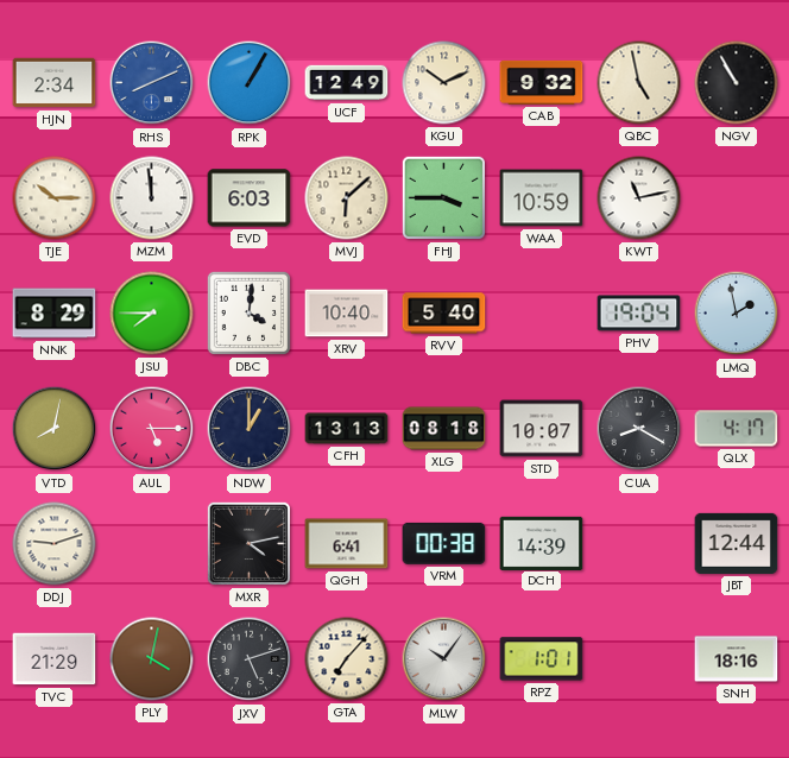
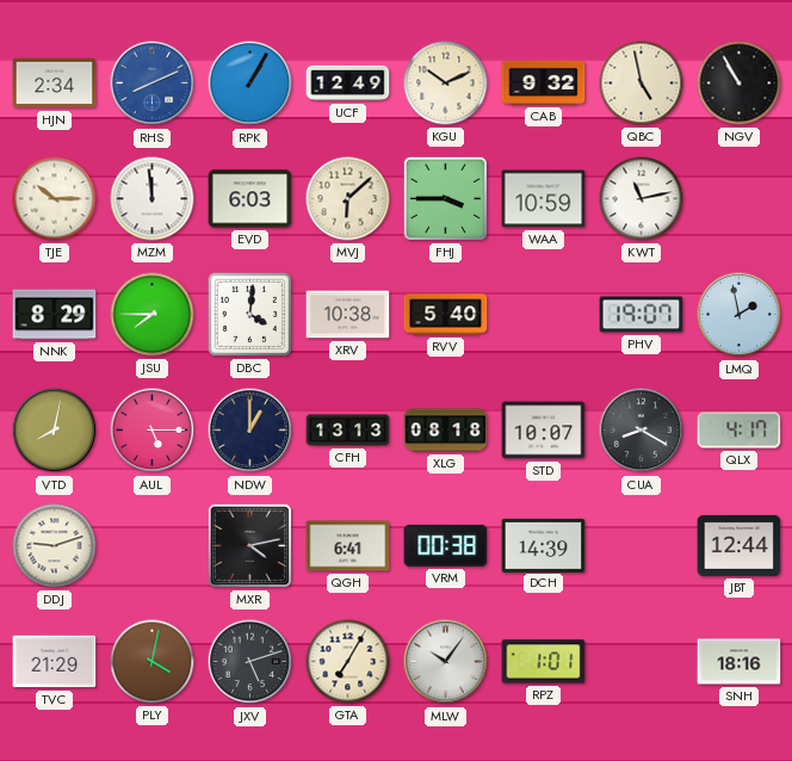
XRV: 10:40 -> 10:38
PHV: 19:04 -> 19:07
GTA: 7:07 -> 7:05
